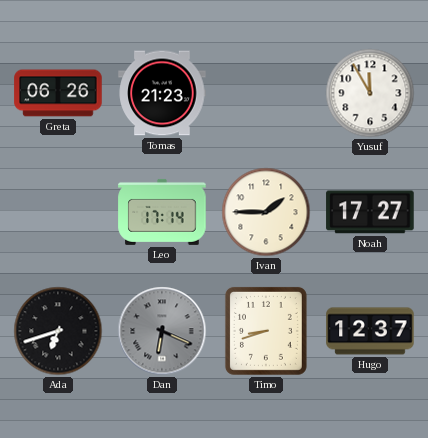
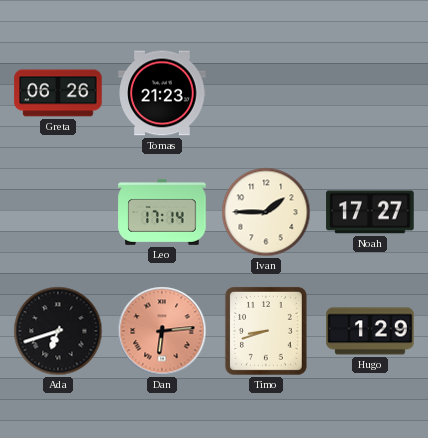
Yusuf: 11:55 -> none
Dan: 6:19 -> 6:14
Dan dial: grey -> salmon
Hugo: 12:37 -> 1:29
